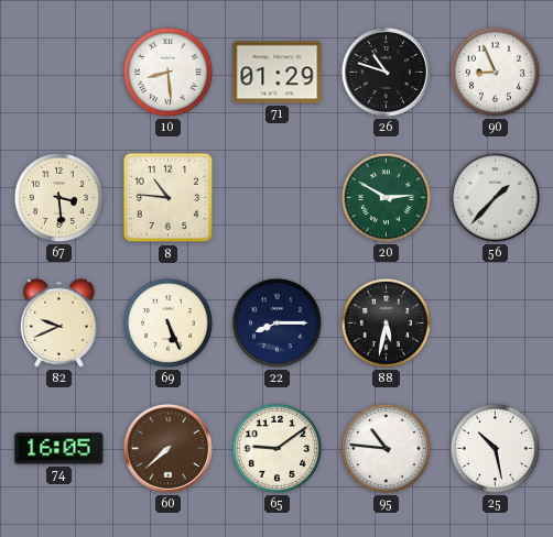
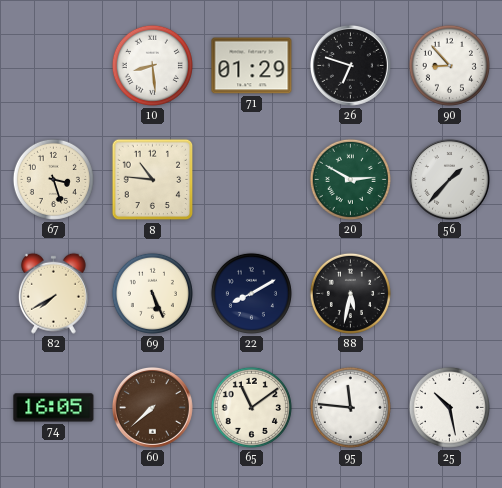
26: 10:48 -> 6:48
90: 8:56 -> 8:53
67: 3:29 -> 3:27
82: 9:41 -> 7:40
22: 8:15 -> 8:10
65: 9:09 -> 11:09
95: 10:46 -> 11:46
